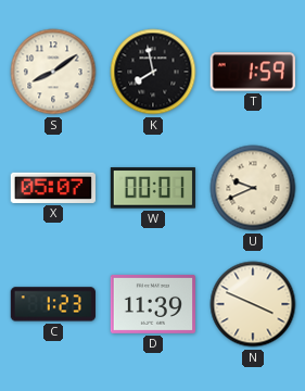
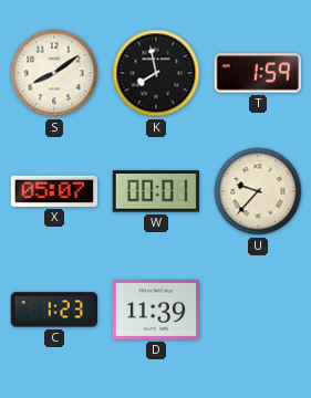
U: 9:41 -> 9:37
N: 3:49 -> none
